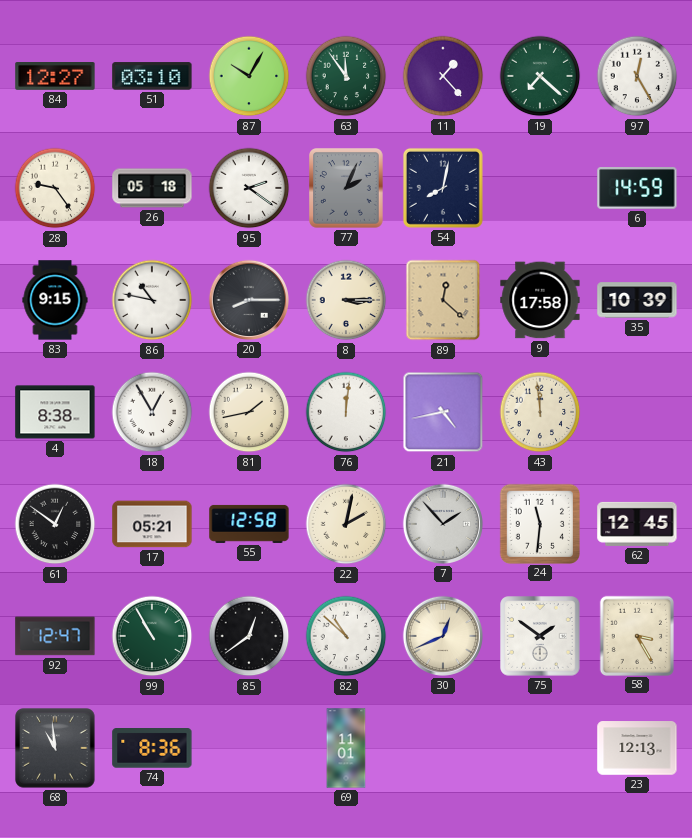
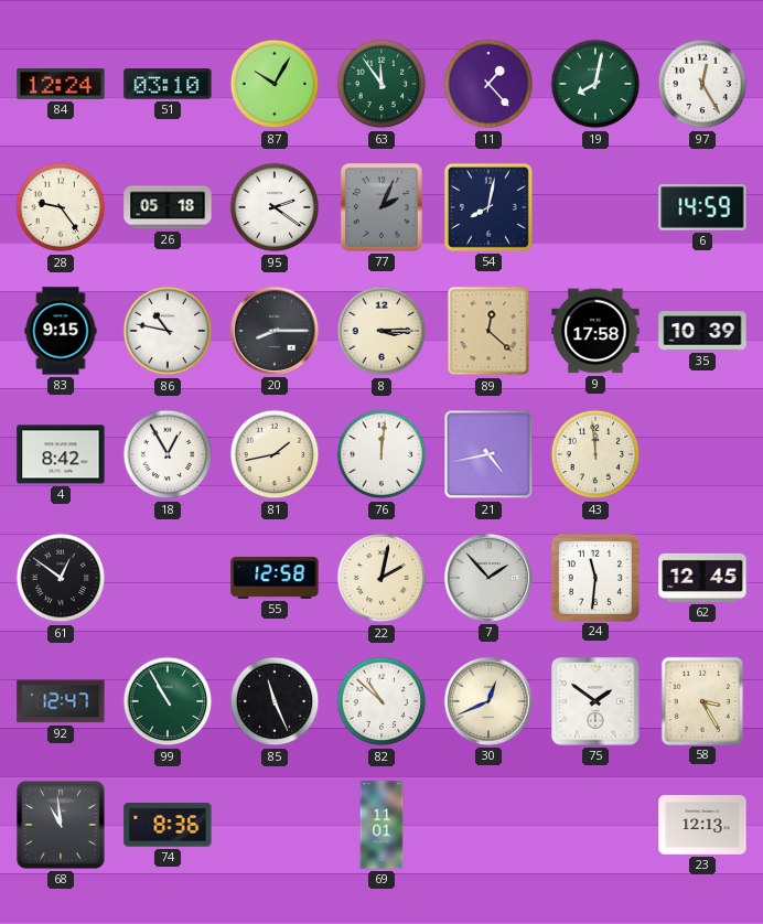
84: 12:27 -> 12:24
19: 7:22 -> 8:02
4: 8:38 -> 8:42
17: 05:21 -> none
85: 12:39 -> 11:26
